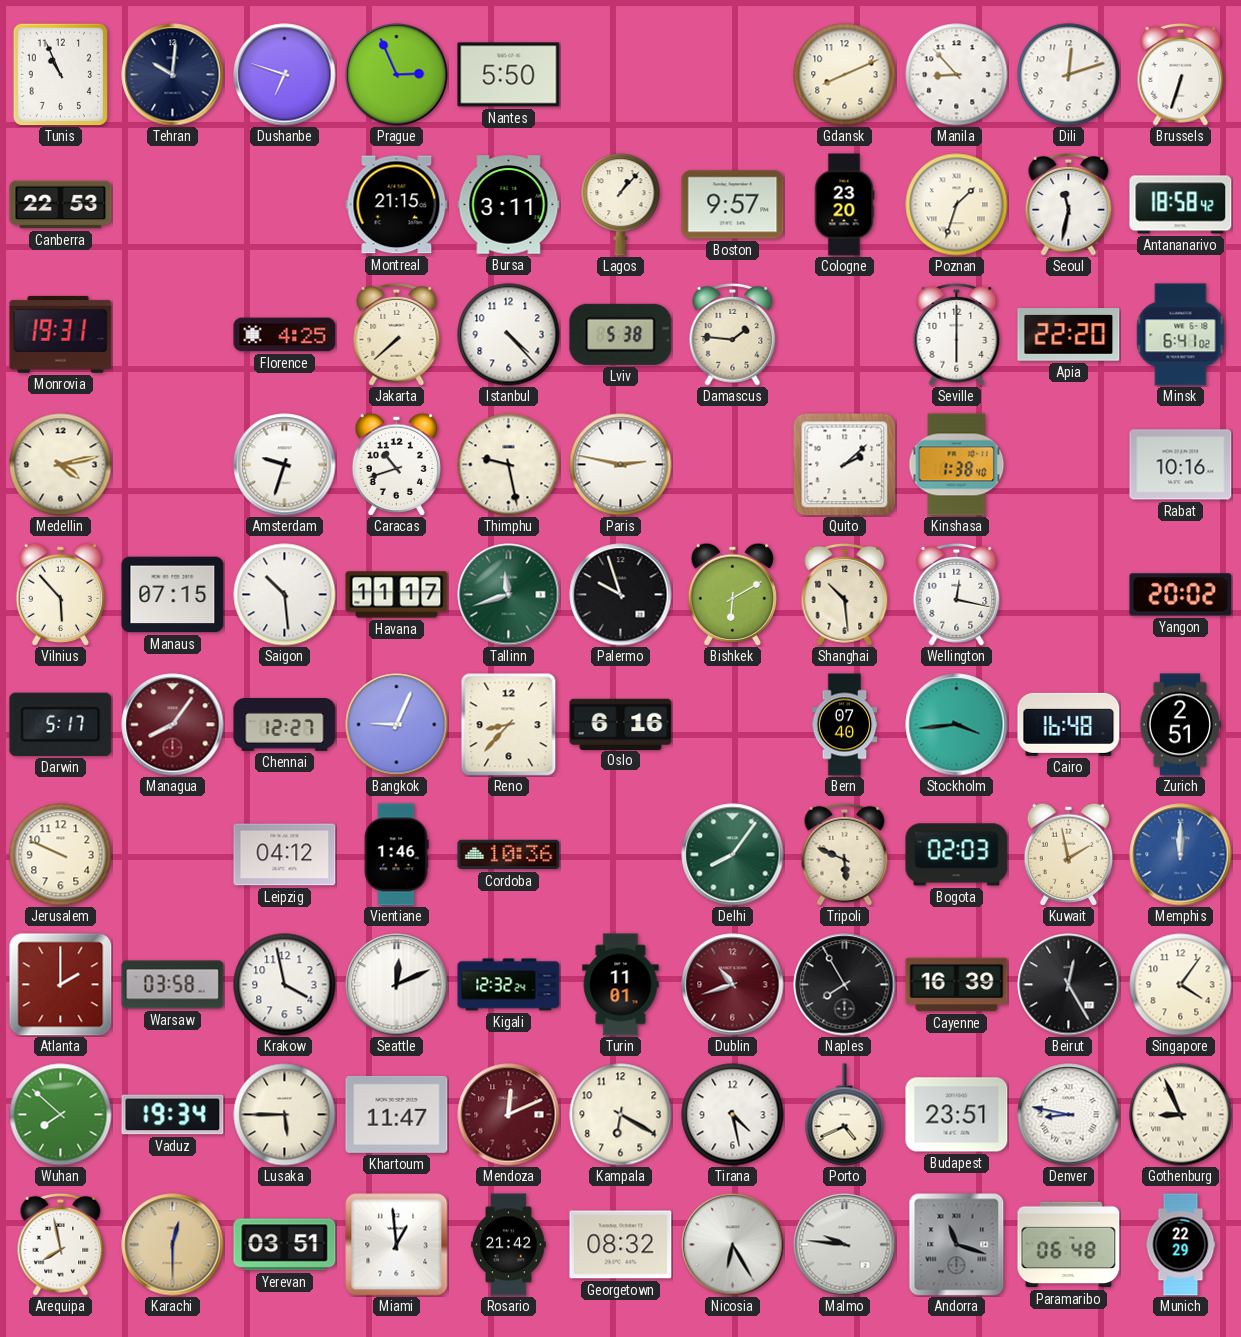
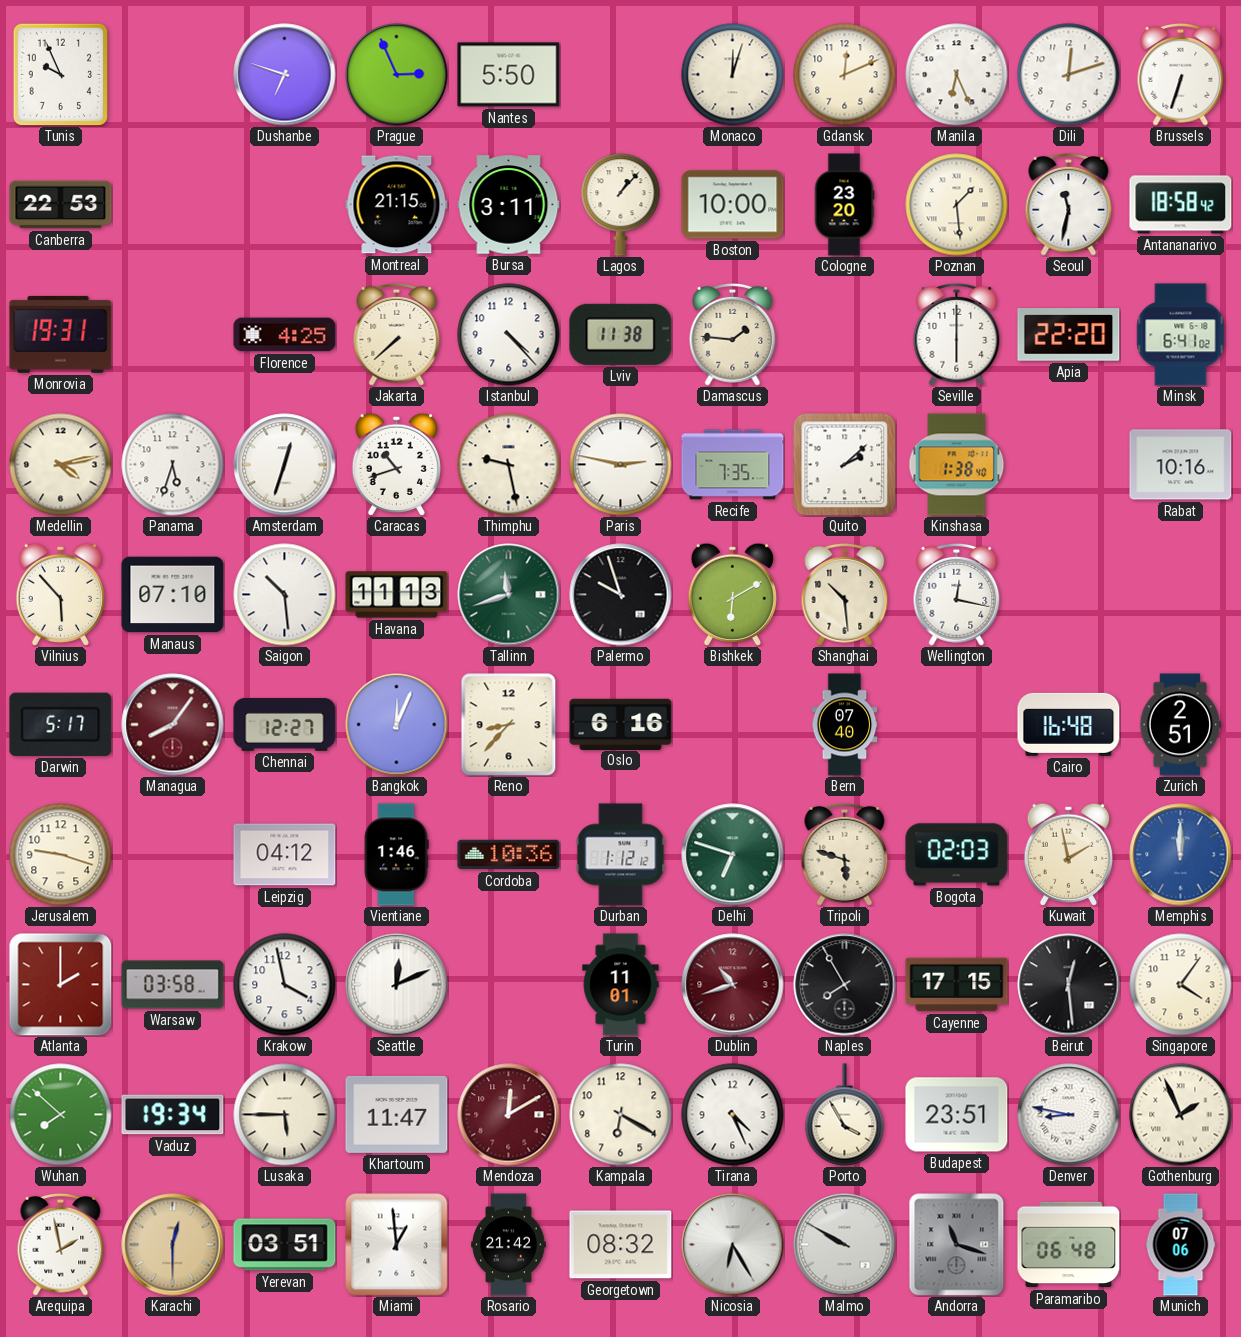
Tunis: 10:56 -> 9:56
Tehran: 10:01 -> none
Monaco: none -> 12:03
Gdansk: 8:11 -> 12:11
Manila: 8:53 -> 6:26
Boston: 9:57 -> 10:00
Poznan: 1:33 -> 1:29
Lviv: 5:38 -> 11:38
Panama: none -> 5:33
Amsterdam: 9:33 -> 12:33
Recife: none -> 7:35
Manaus: 07:15 -> 07:10
Havana: 11:17 -> 11:13
Yangon: 20:02 -> none
Bangkok: 9:04 -> 12:04
Stockholm: 3:44 -> none
Jerusalem: 9:49 -> 9:18
Durban: none -> 1:12
Delhi: 8:06 -> 6:48
Tripoli: 5:49 -> 5:48
Kigali: 12:32 -> none
Cayenne: 16:39 -> 17:15
Beirut: 12:25 -> 12:29
Mendoza: 12:11 -> 12:10
Tirana: 4:28 -> 4:26
Porto: 4:41 -> 3:55
Gothenburg: 8:56 -> 1:56
Arequipa: 7:58 -> 1:58
Malmo: 9:46 -> 9:50
Munich: 22:29 -> 07:06
